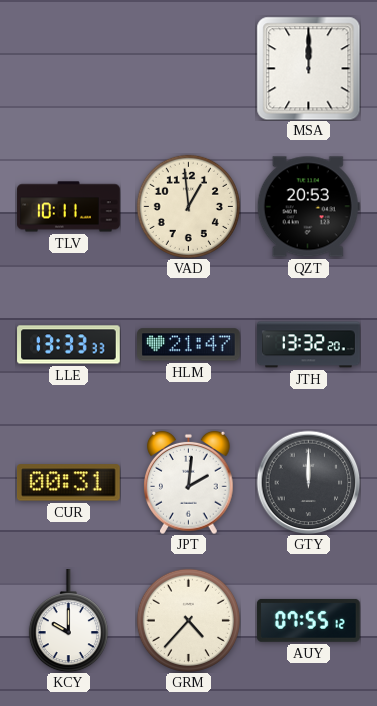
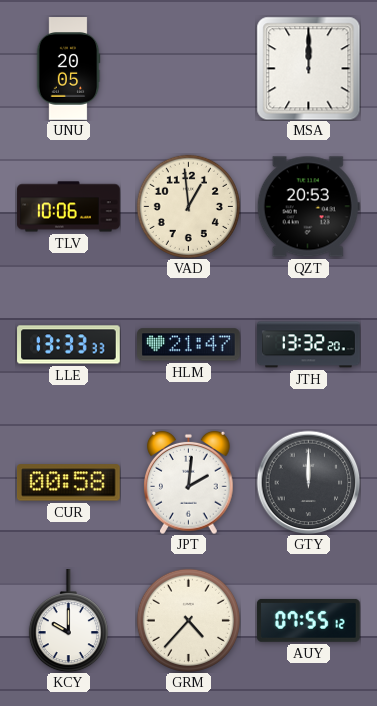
UNU: none -> 20:05
TLV: 10:11 -> 10:06
CUR: 00:31 -> 00:58
